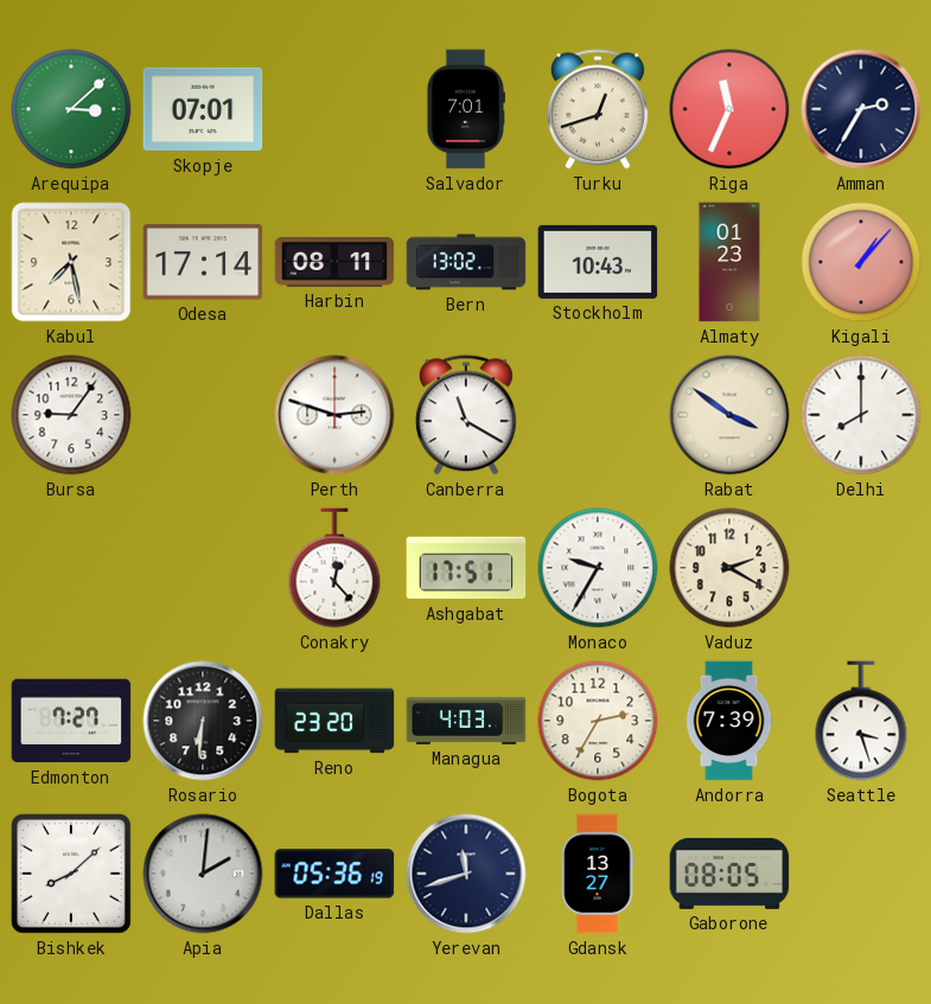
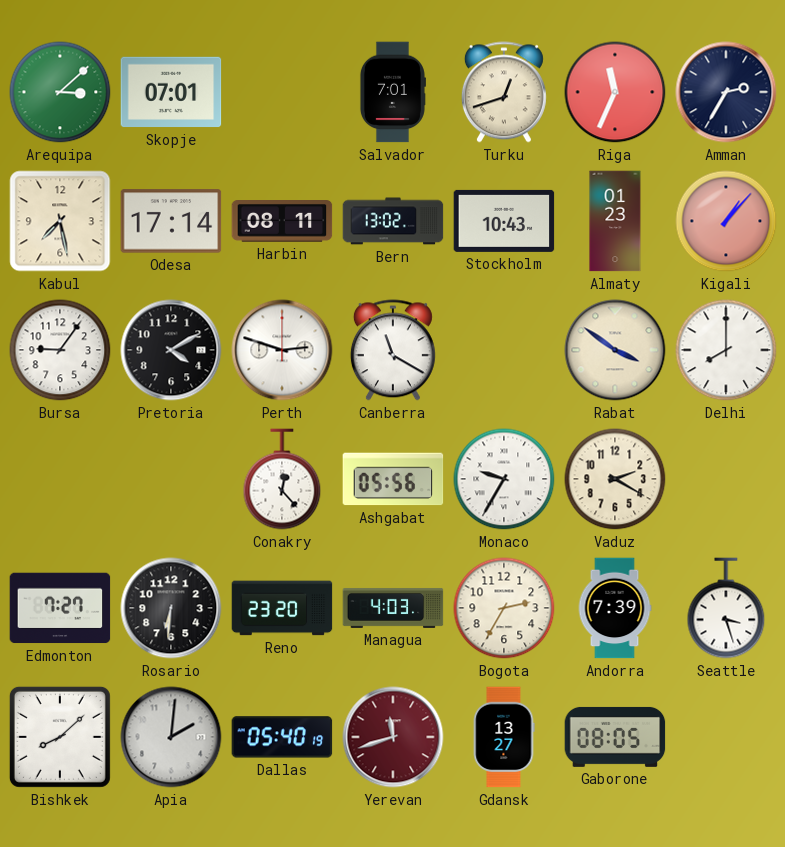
Pretoria: none -> 4:10
Ashgabat: 17:51 -> 05:56
Dallas: 05:36 -> 05:40
Yerevan dial: navy -> burgundy
